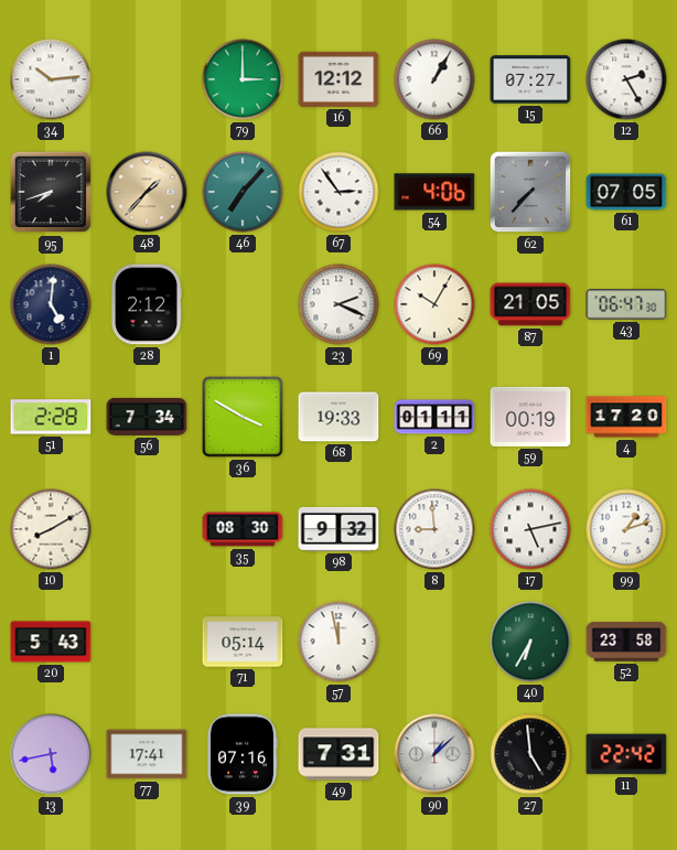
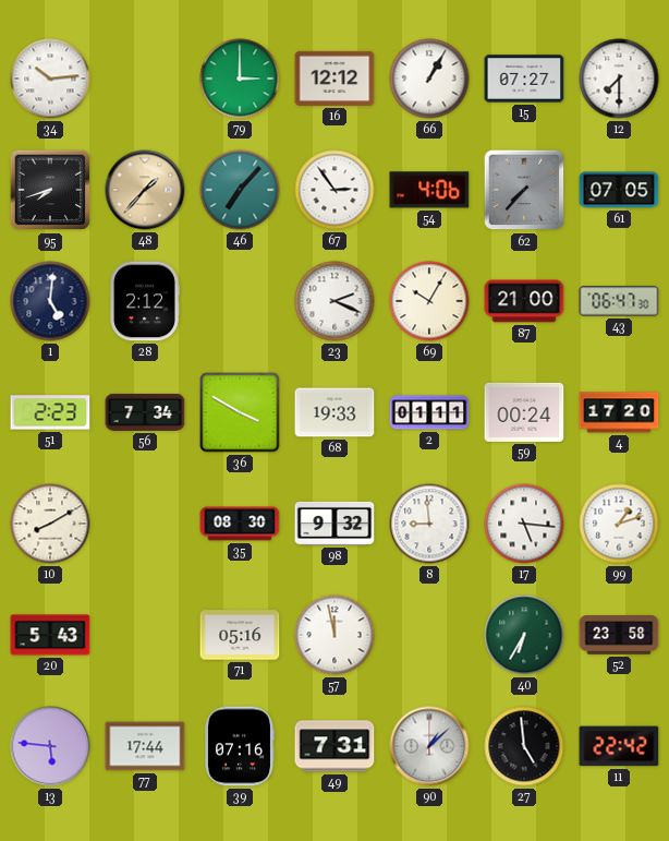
12: 2:25 -> 7:30
87: 21:05 -> 21:00
51: 2:28 -> 2:23
59: 00:19 -> 00:24
17: 5:13 -> 5:16
71: 05:14 -> 05:16
13: 5:43 -> 5:46
77: 17:41 -> 17:44
